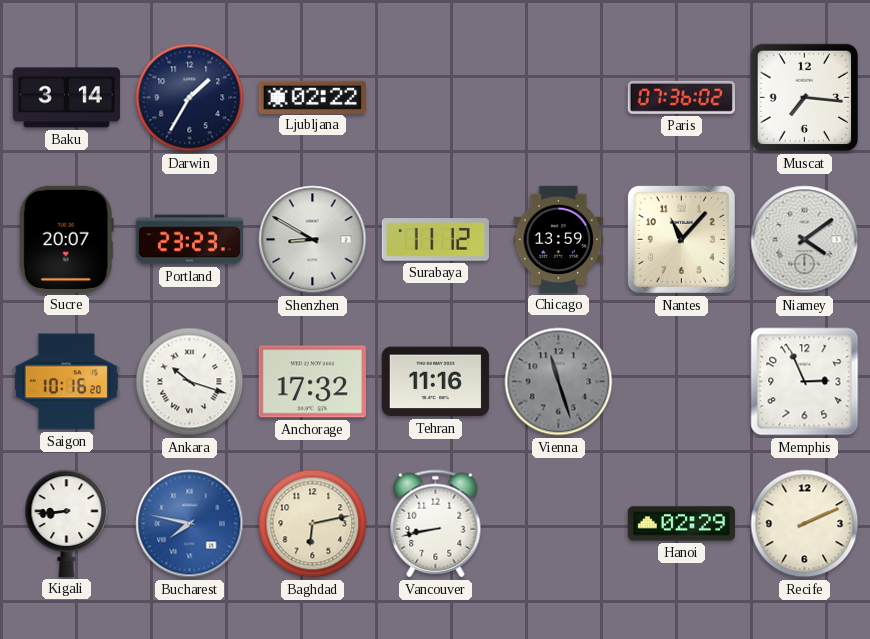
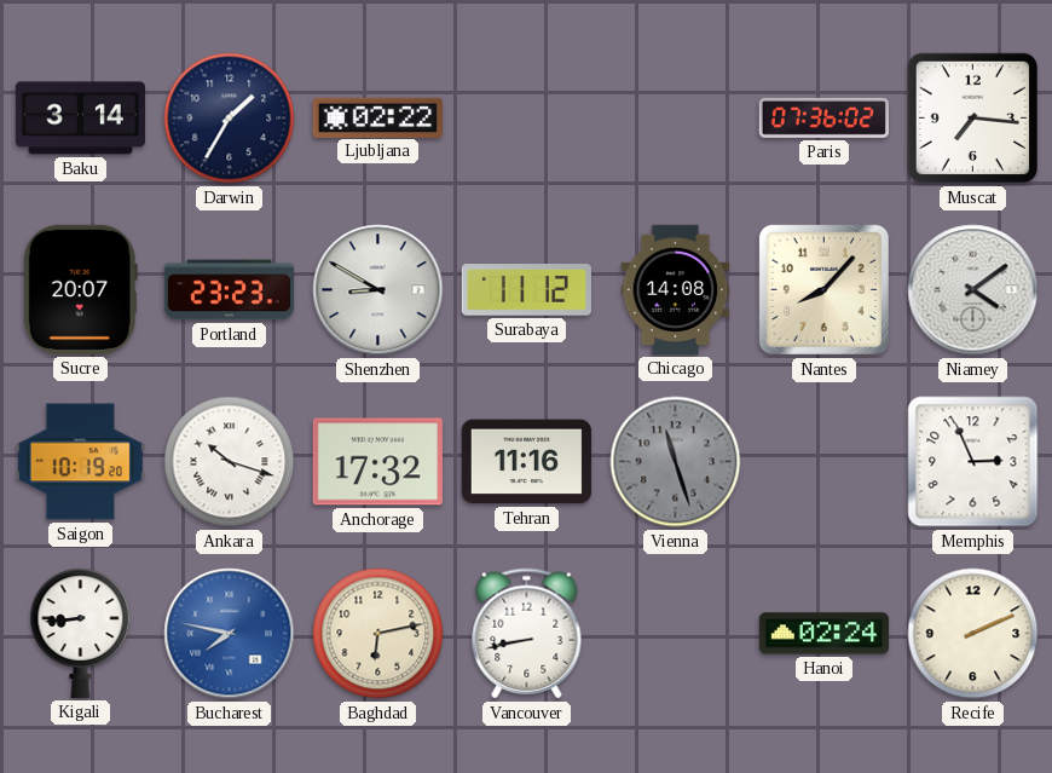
Chicago: 13:59 -> 14:08
Nantes: 11:07 -> 8:07
Saigon: 10:16 -> 10:19
Hanoi: 02:29 -> 02:24
